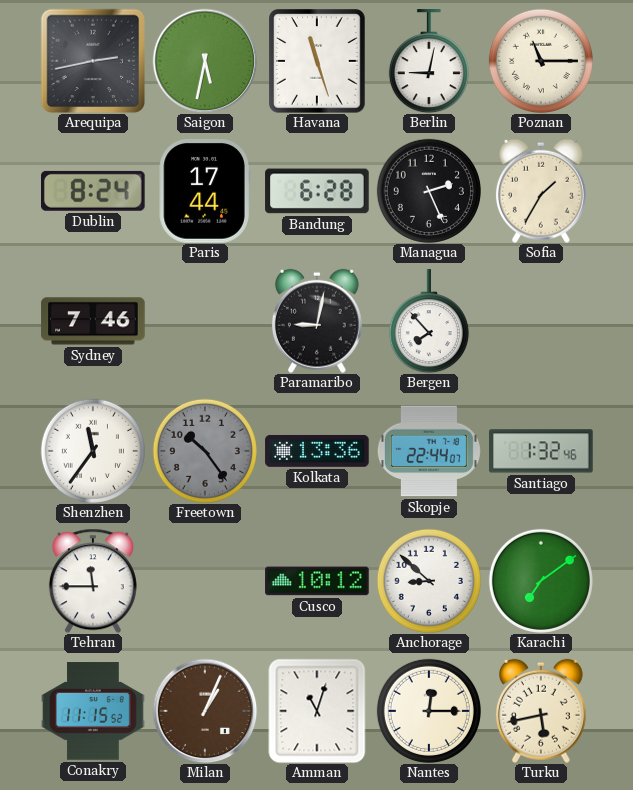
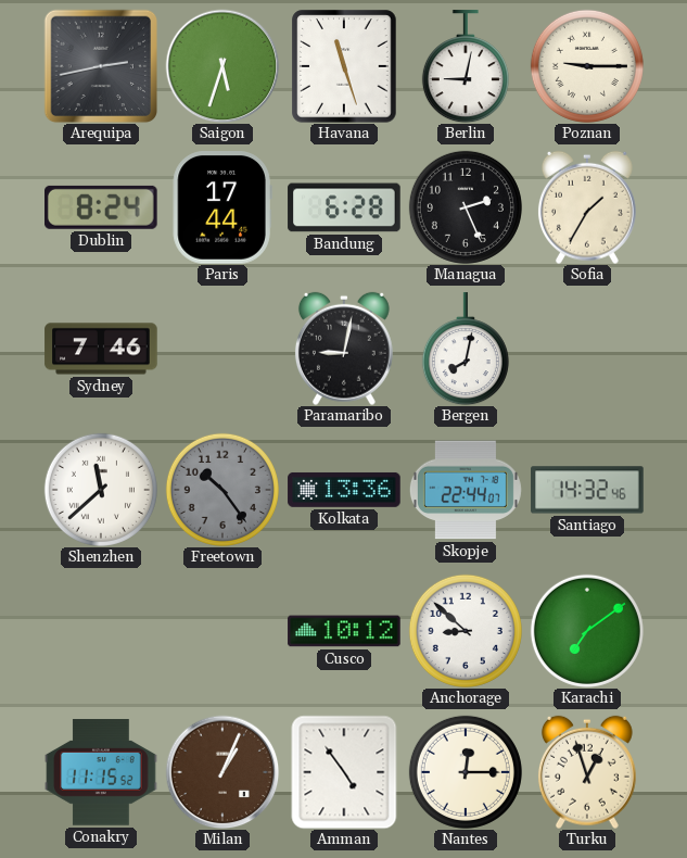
Saigon: 5:32 -> 5:33
Poznan: 11:15 -> 9:15
Bergen: 7:53 -> 8:02
Shenzhen: 11:36 -> 11:38
Santiago: 1:32 -> 14:32
Tehran: 11:45 -> none
Amman: 11:03 -> 4:54
Turku: 5:43 -> 12:57
